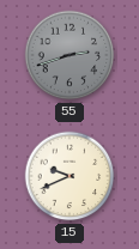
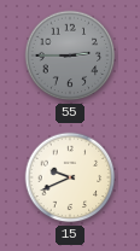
55: 2:42 -> 2:45
